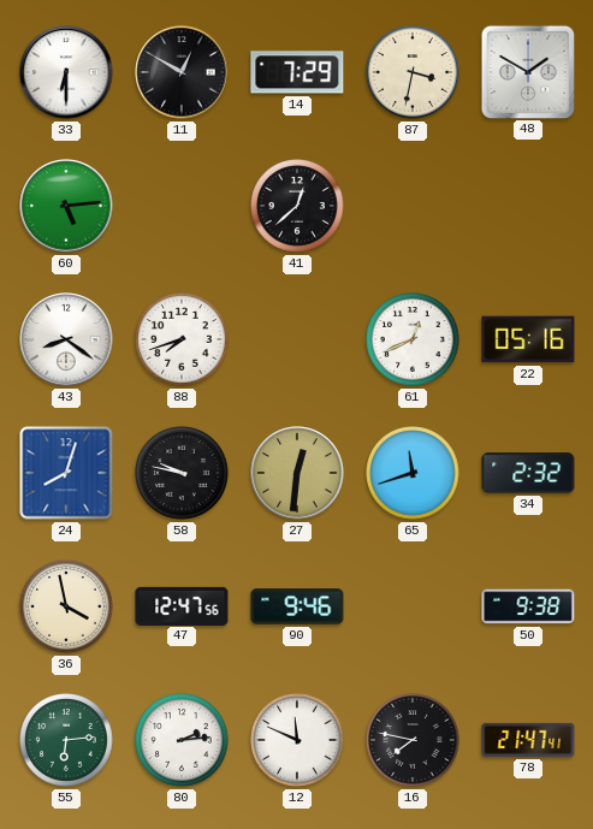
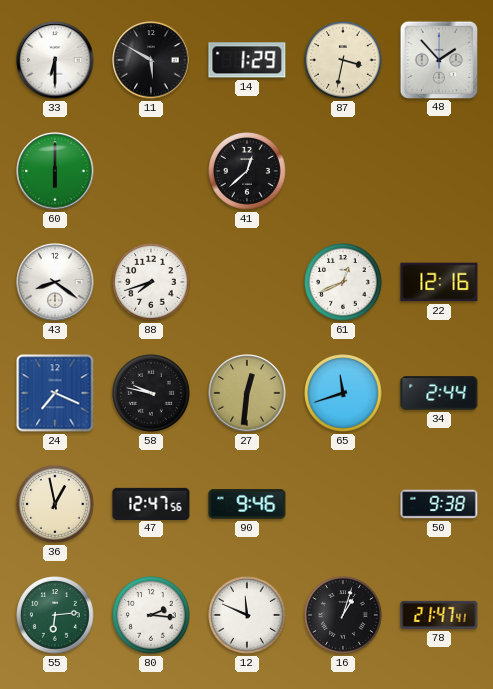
11: 12:50 -> 5:50
14: 7:29 -> 1:29
48: 1:50 -> 1:53
60: 5:14 -> 6:00
22: 05:16 -> 12:16
24: 8:03 -> 7:19
34: 2:32 -> 2:44
36: 3:58 -> 12:58
80: 2:14 -> 2:16
16: 7:47 -> 1:03
